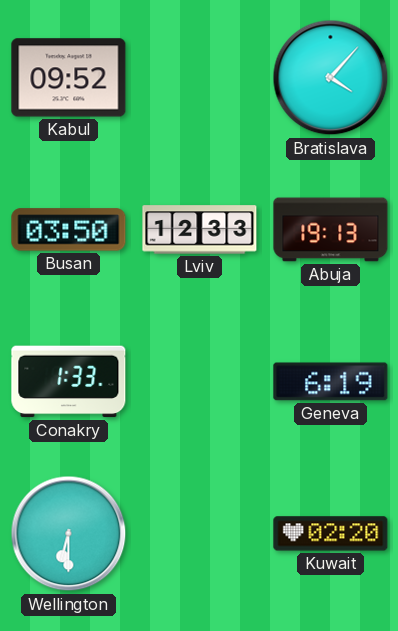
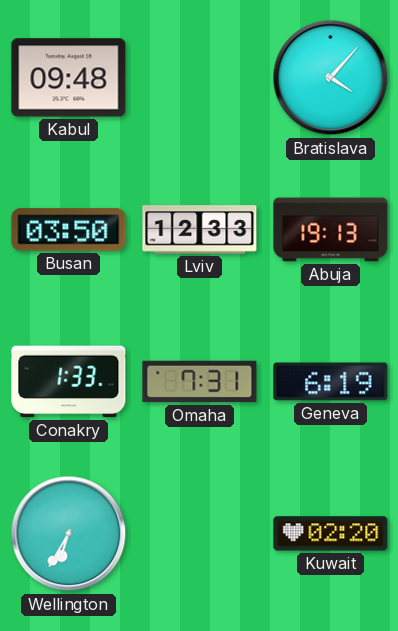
Kabul: 09:52 -> 09:48
Omaha: none -> 7:31
Wellington: 6:30 -> 6:35
